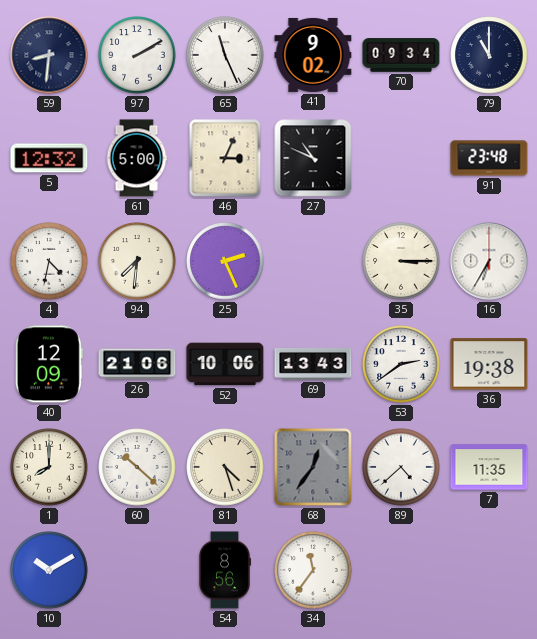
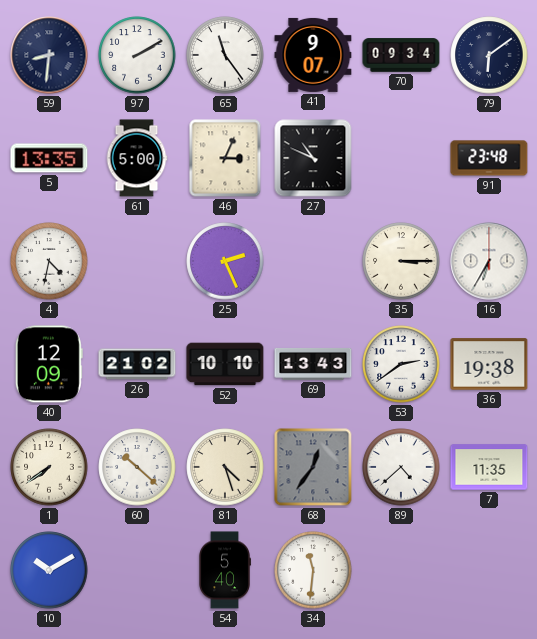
65: 11:26 -> 11:24
41: 9:02 -> 9:07
79: 11:00 -> 6:09
5: 12:32 -> 13:35
94: 7:31 -> none
26: 21:06 -> 21:02
52: 10:06 -> 10:10
1: 8:00 -> 7:39
54: 8:56 -> 5:40
34: 11:36 -> 11:31
